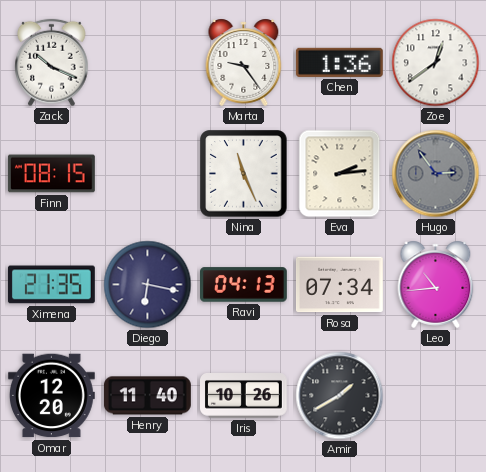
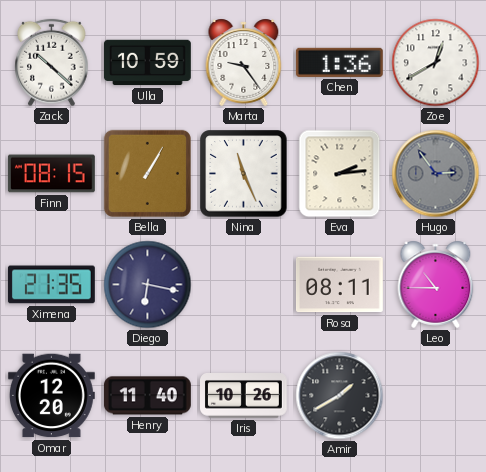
Zack: 10:19 -> 10:22
Ulla: none -> 10:59
Zoe: 12:39 -> 12:40
Bella: none -> 1:05
Ravi: 04:13 -> none
Rosa: 07:34 -> 08:11
Leo: 10:44 -> 10:45
